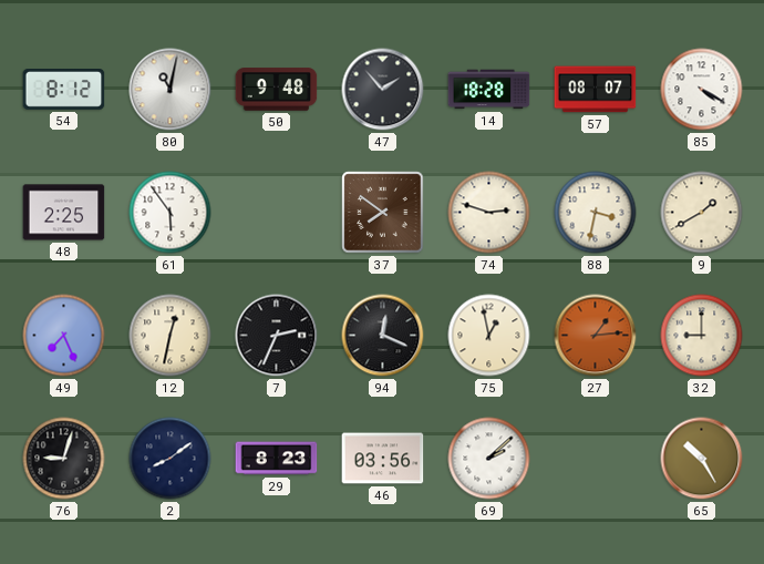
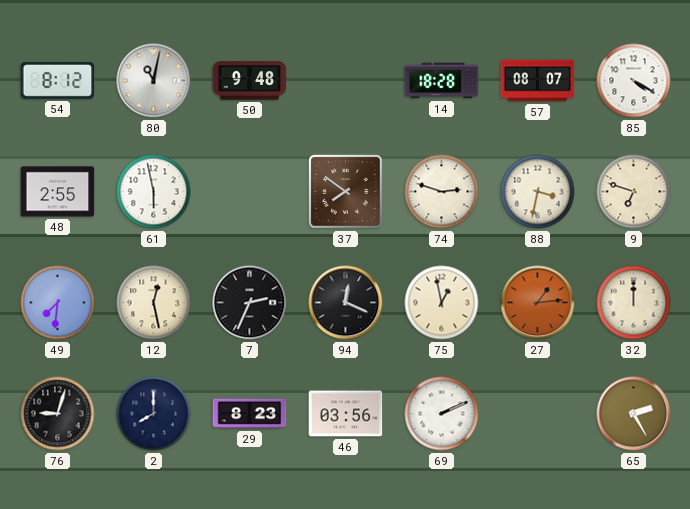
47: 1:53 -> none
48: 2:25 -> 2:55
61: 5:54 -> 5:58
9: 1:40 -> 6:48
49: 7:26 -> 7:31
12: 12:32 -> 12:28
32: 9:00 -> 12:00
2: 8:09 -> 8:00
69: 2:08 -> 2:11
65: 10:25 -> 2:25
